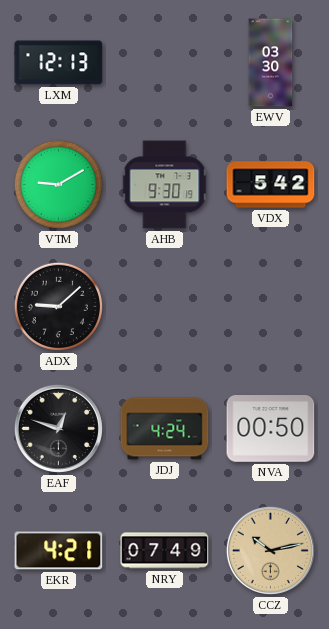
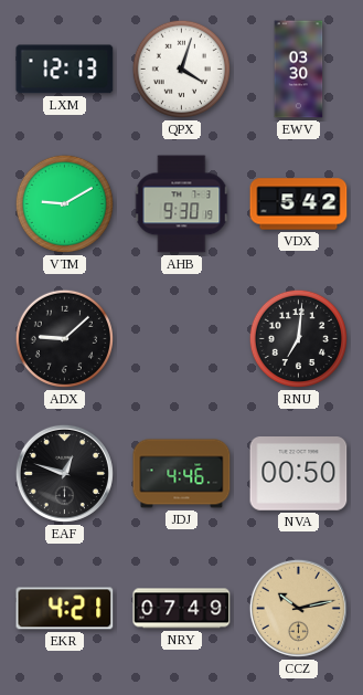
QPX: none -> 4:03
RNU: none -> 7:01
JDJ: 4:24 -> 4:46
